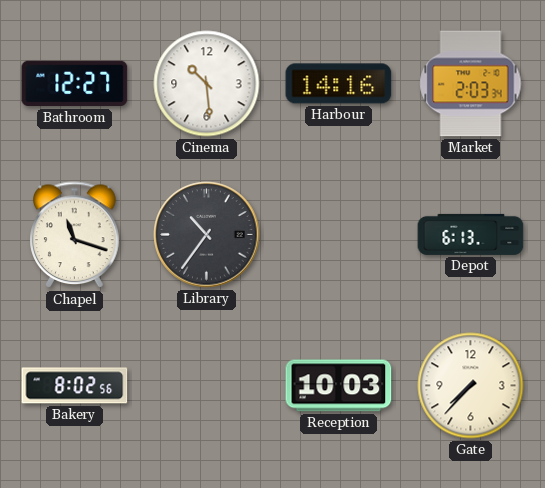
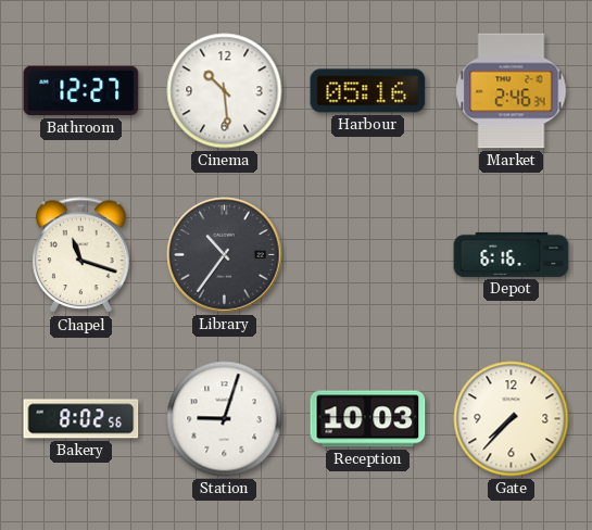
Harbour: 14:16 -> 05:16
Market: 2:03 -> 2:46
Depot: 6:13 -> 6:16
Station: none -> 9:03
